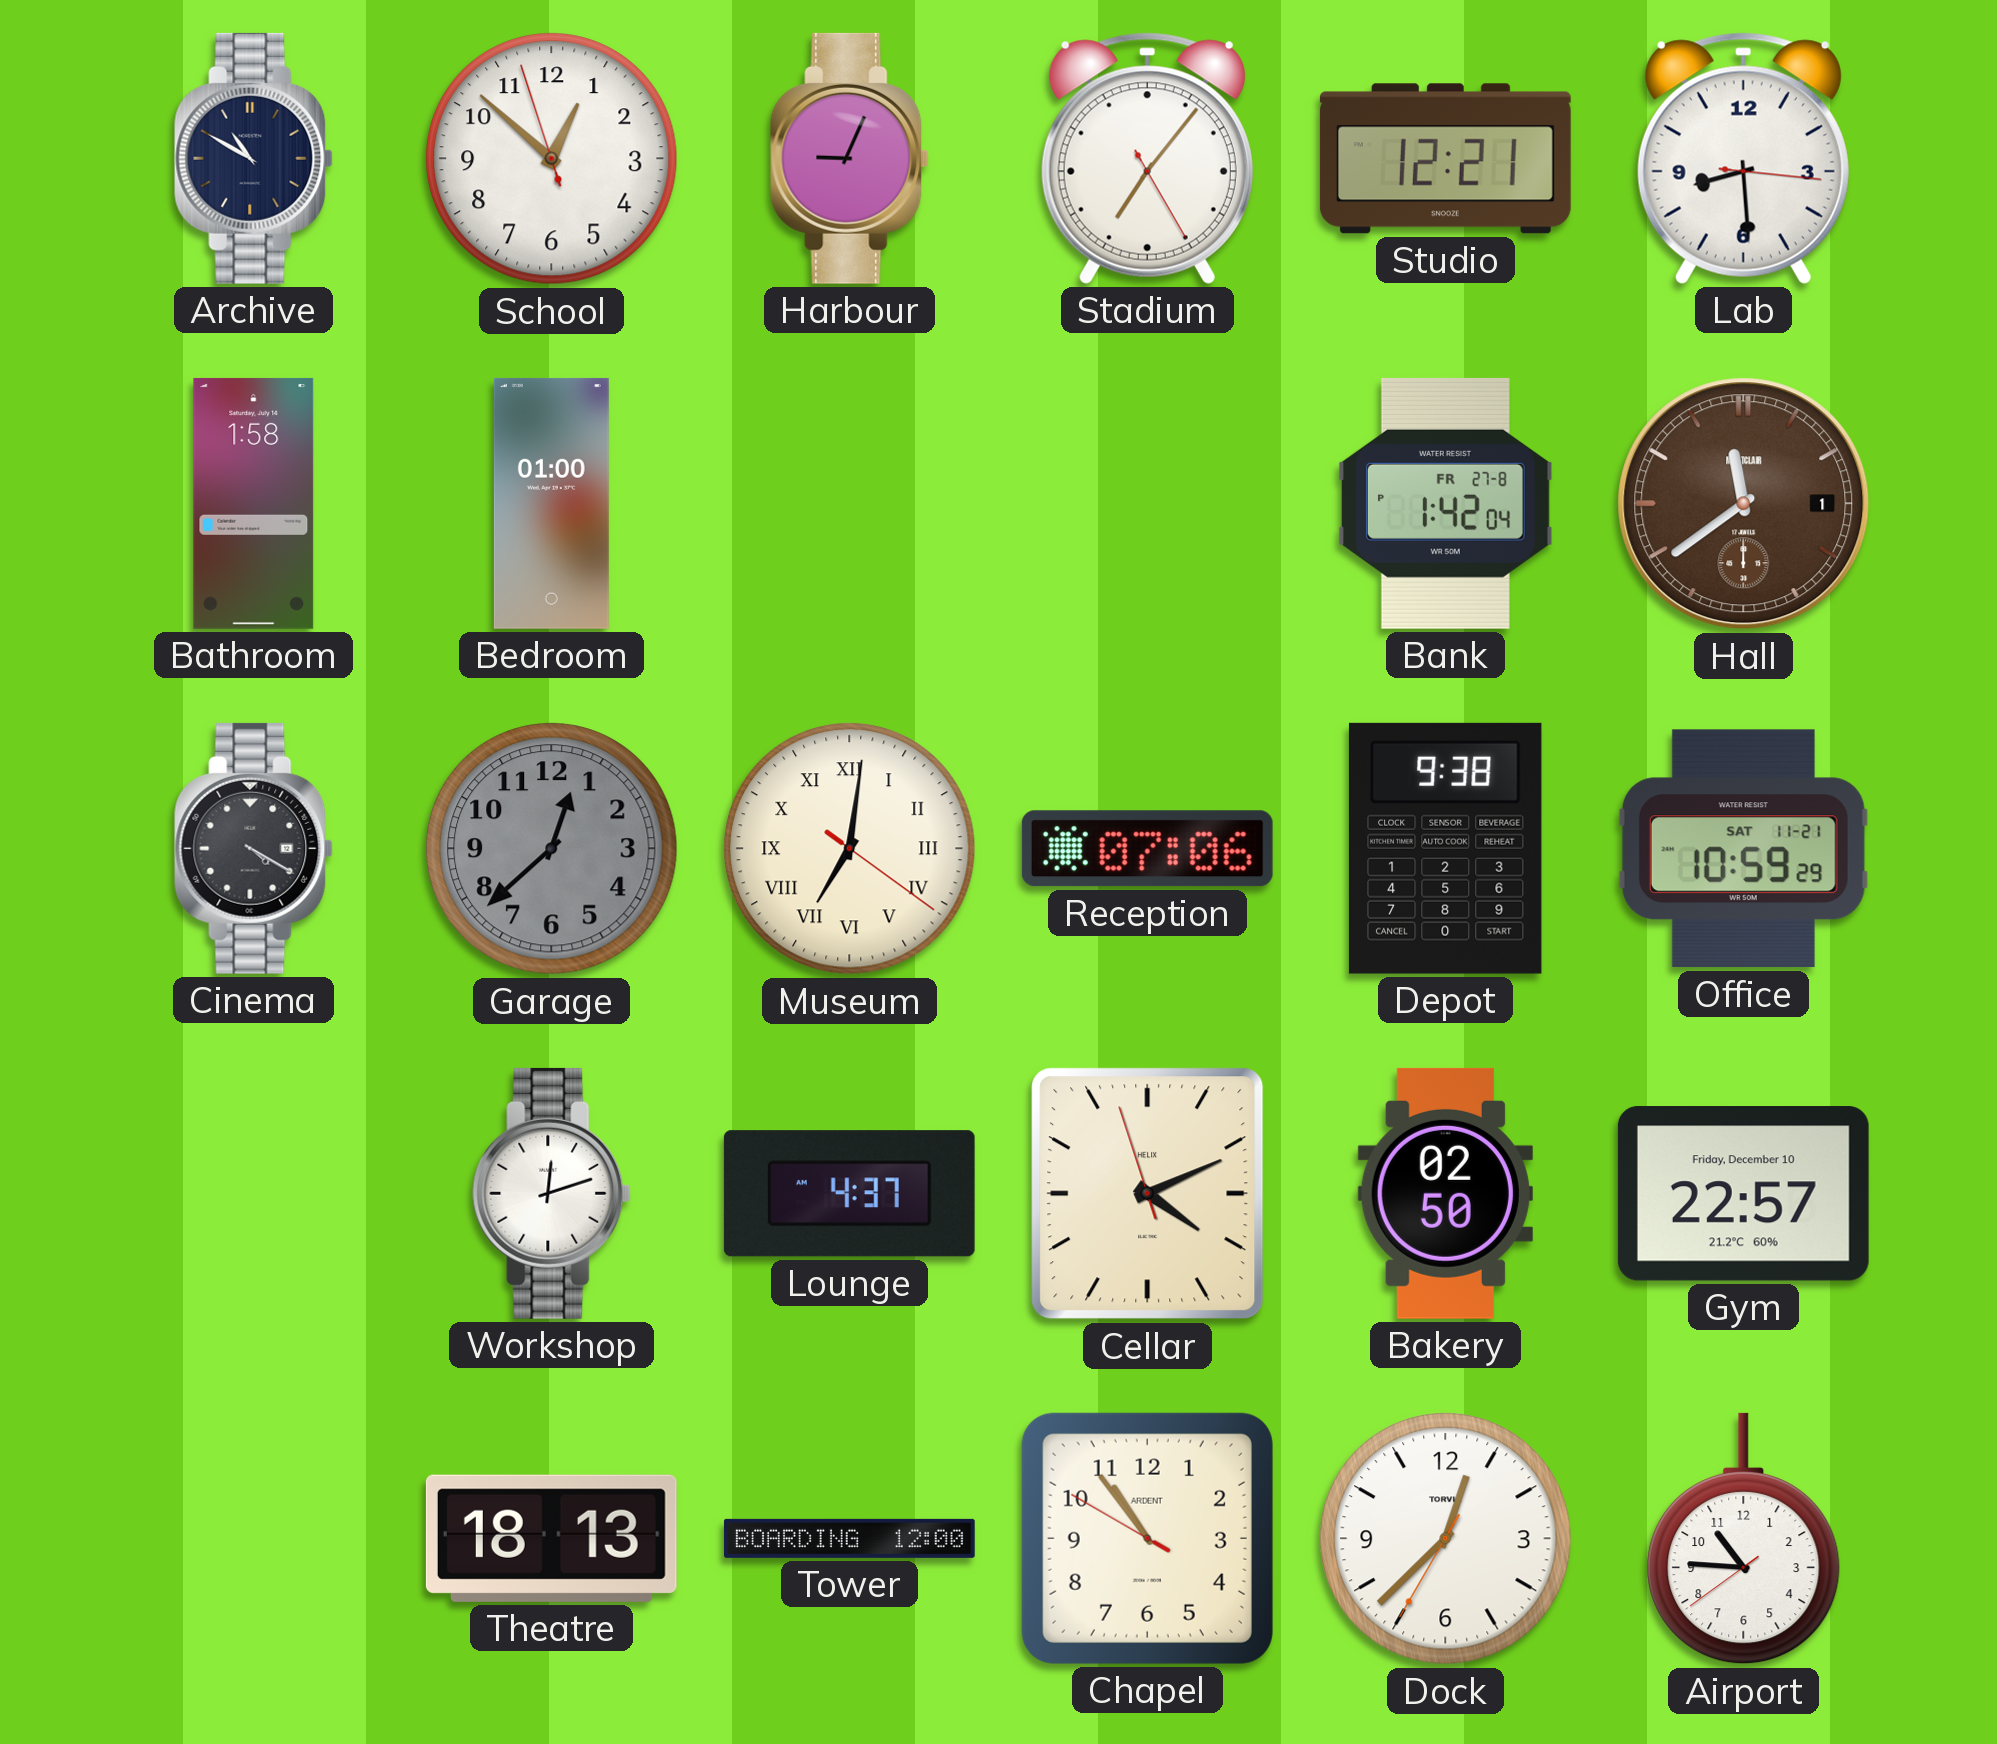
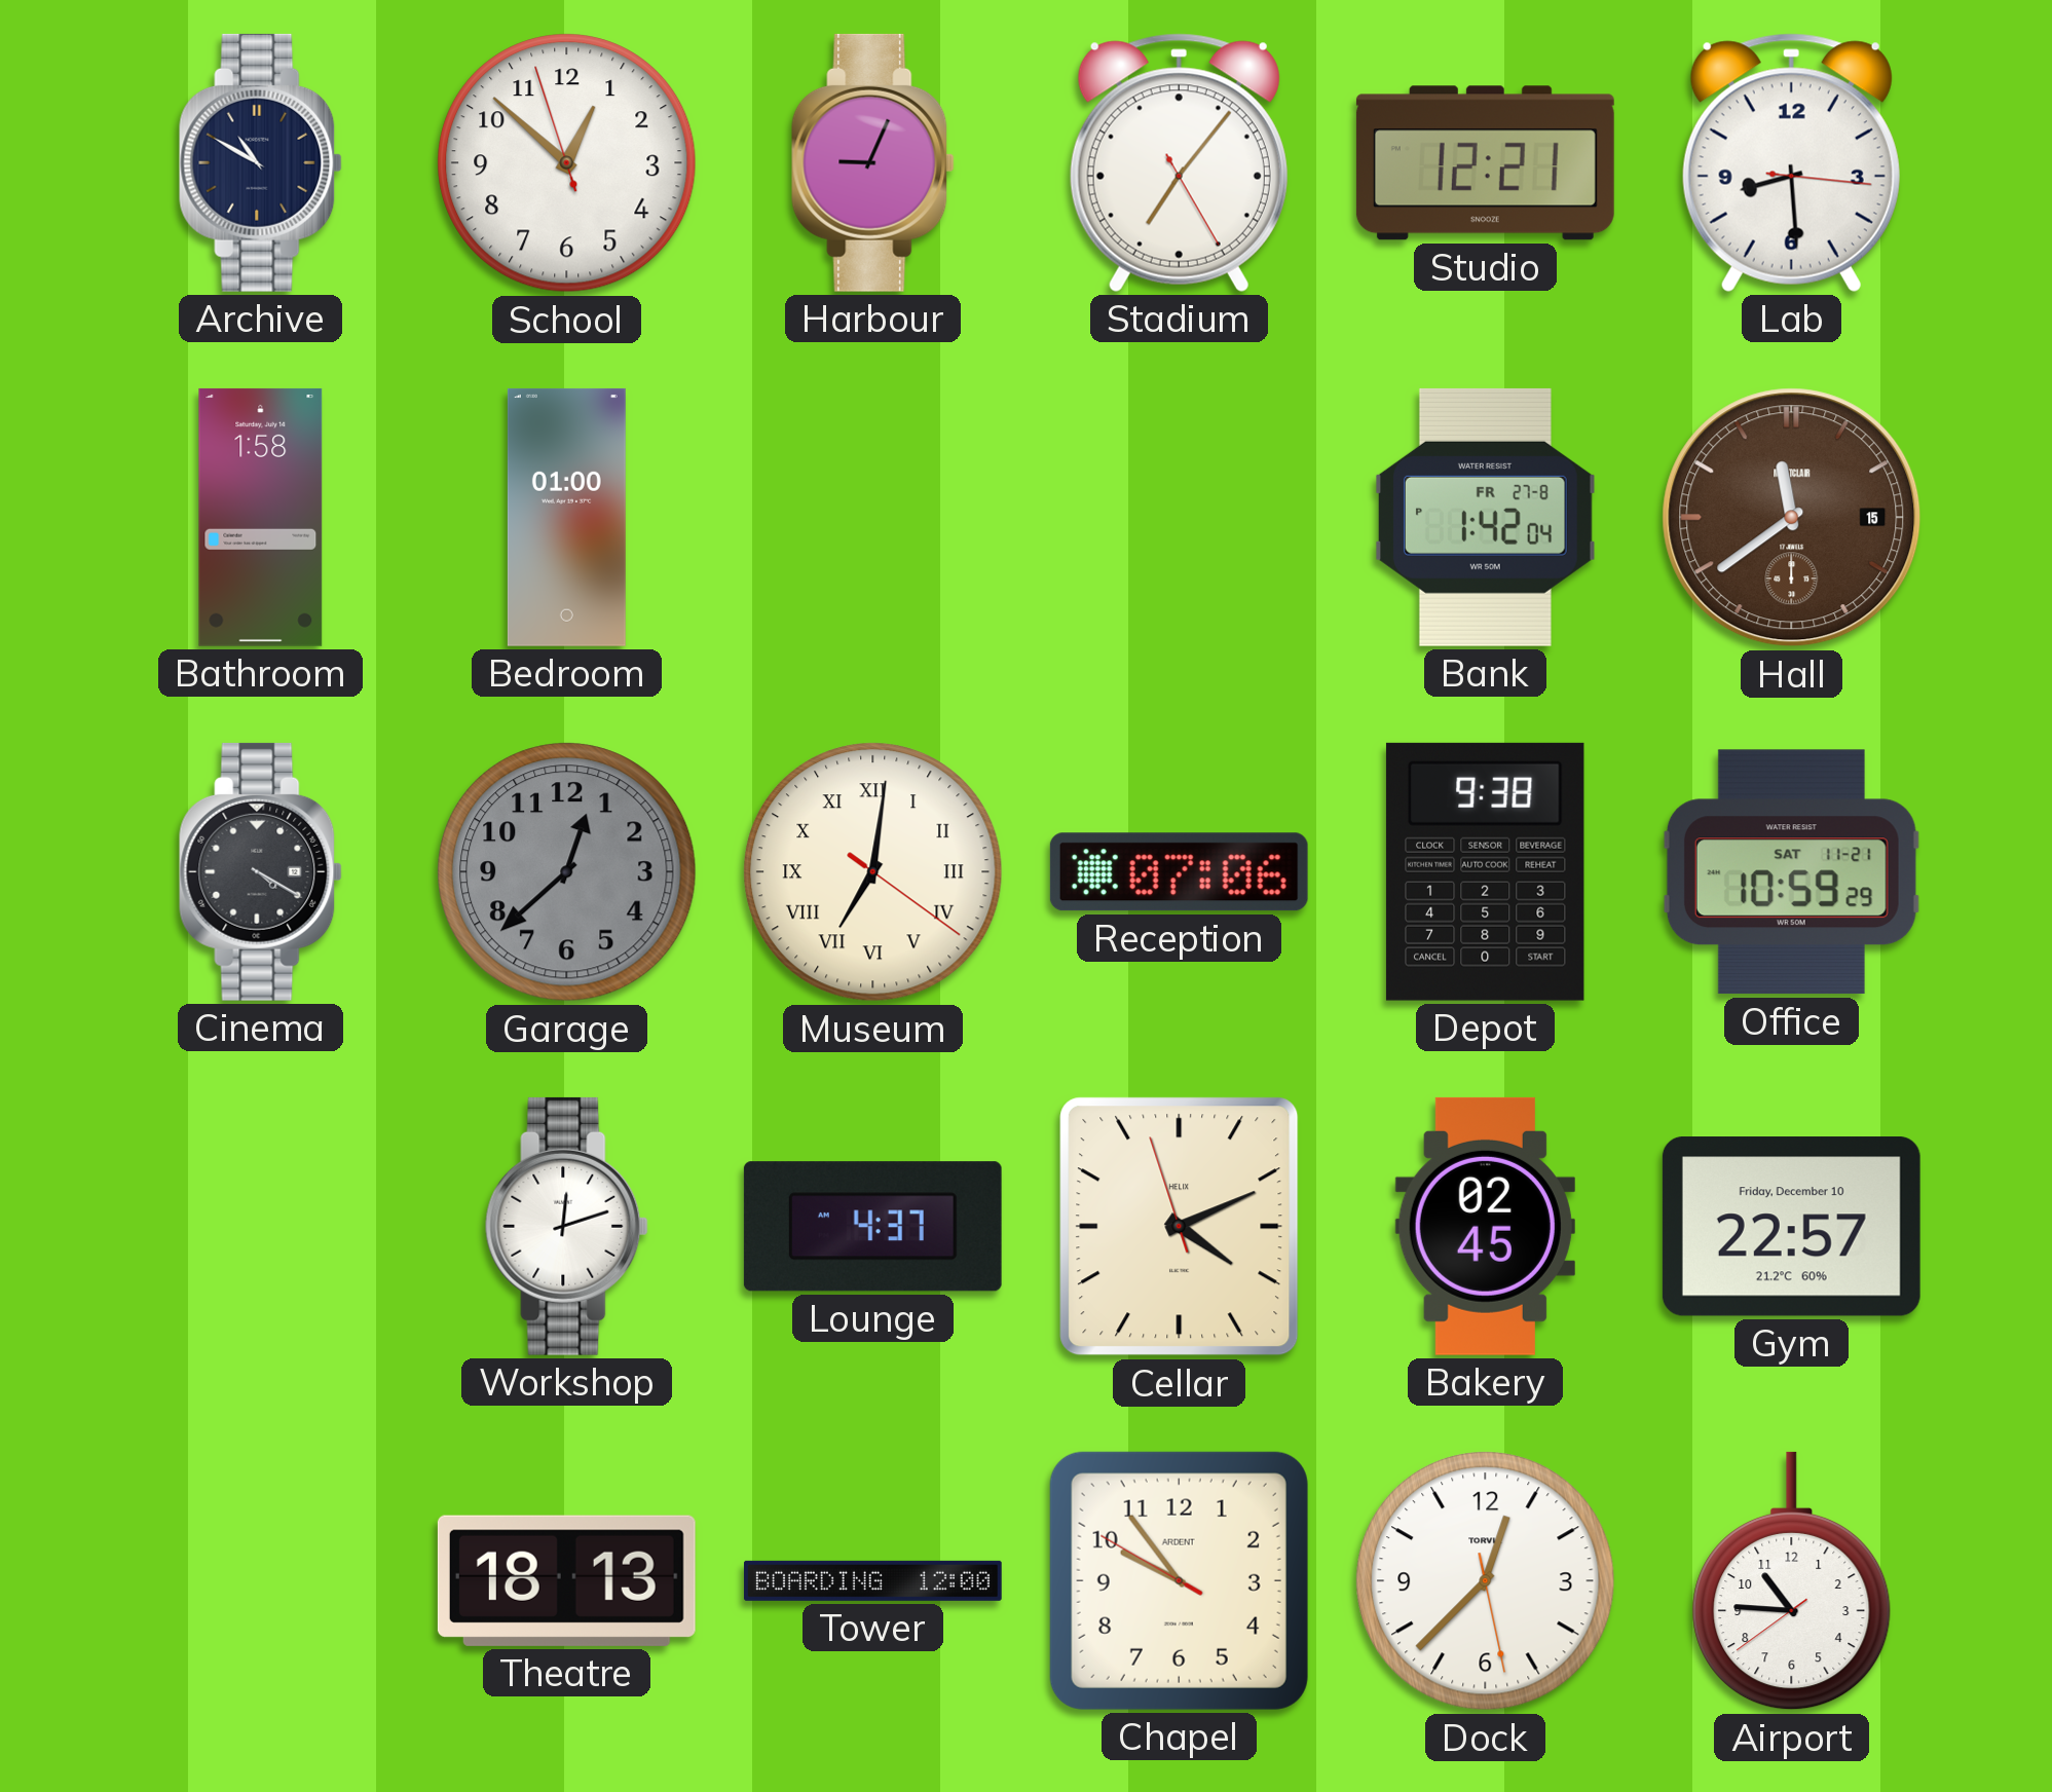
Hall date: 1 -> 15
Bakery: 02:50 -> 02:45
Chapel: 10:53 -> 9:53
Dock: 12:37:35 -> 12:37:28
